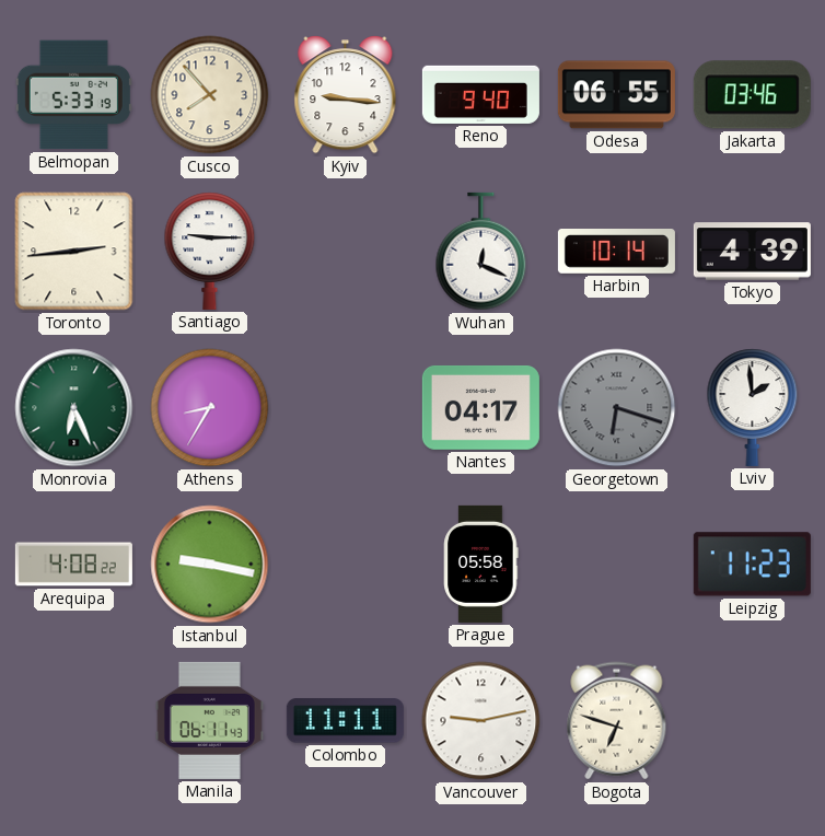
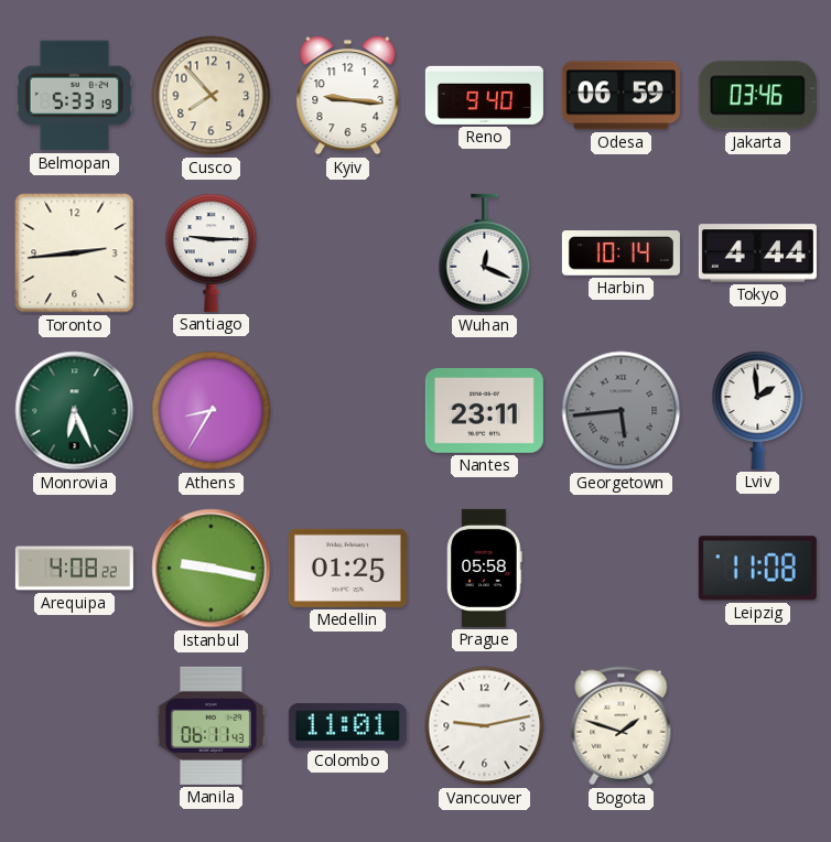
Odesa: 06:55 -> 06:59
Tokyo: 4:39 -> 4:44
Nantes: 04:17 -> 23:11
Georgetown: 6:18 -> 5:44
Medellin: none -> 01:25
Leipzig: 11:23 -> 11:08
Colombo: 11:11 -> 11:01
Bogota: 6:48 -> 1:48
